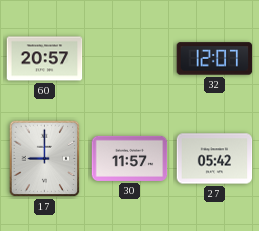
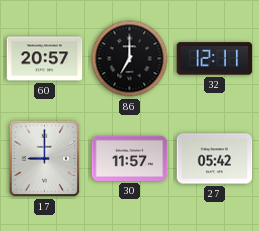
86: none -> 7:00
32: 12:07 -> 12:11
